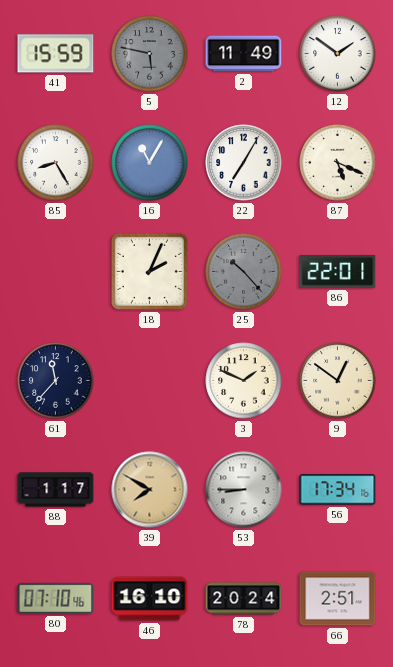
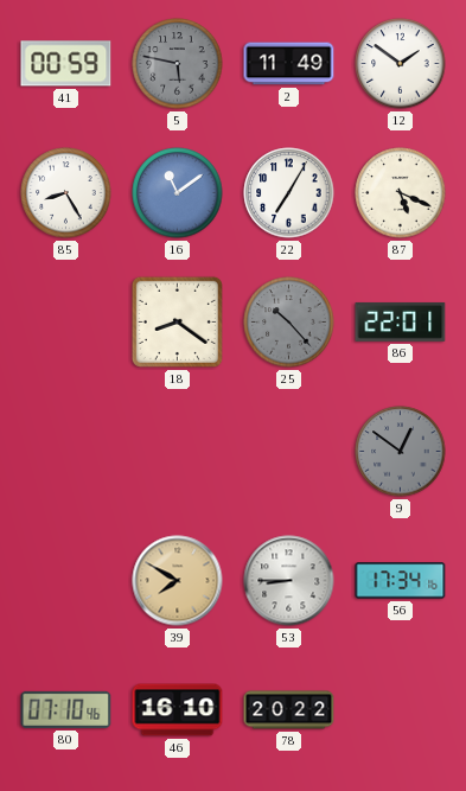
41: 15:59 -> 00:59
16: 11:05 -> 11:09
18: 2:04 -> 8:21
61: 11:37 -> none
3: 1:49 -> none
9 dial: cream -> grey
88: 1:17 -> none
78: 20:24 -> 20:22
66: 2:51 -> none
